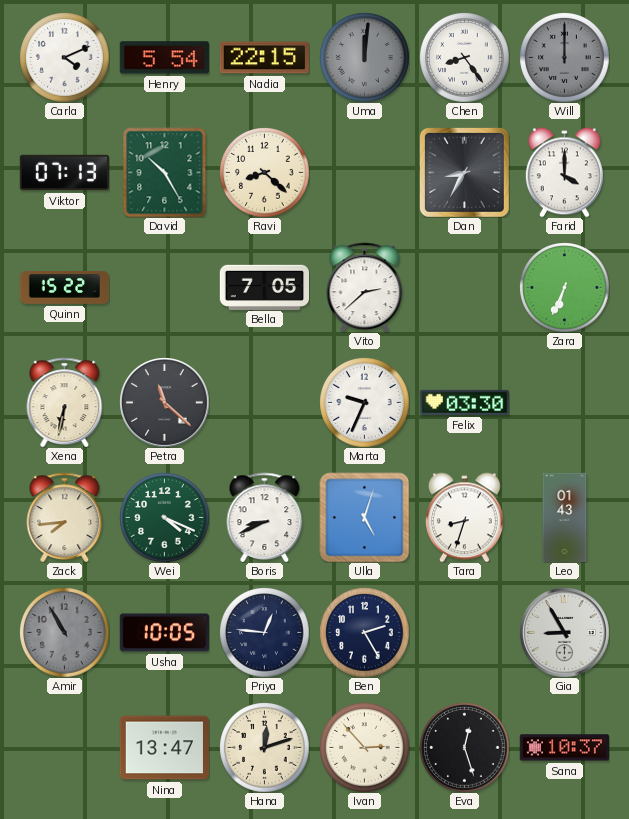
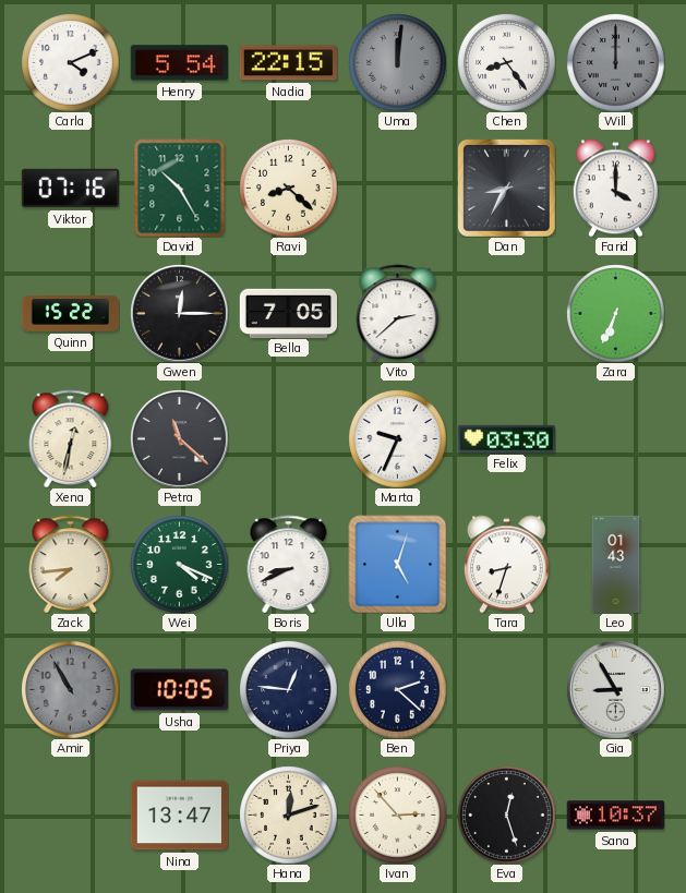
Viktor: 07:13 -> 07:16
Gwen: none -> 12:15
Xena: 6:32 -> 12:32
Ben: 2:25 -> 2:22
